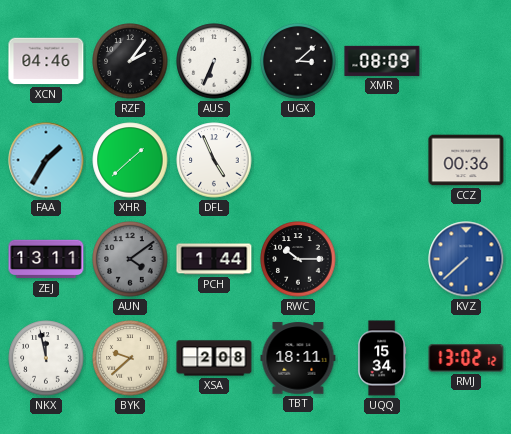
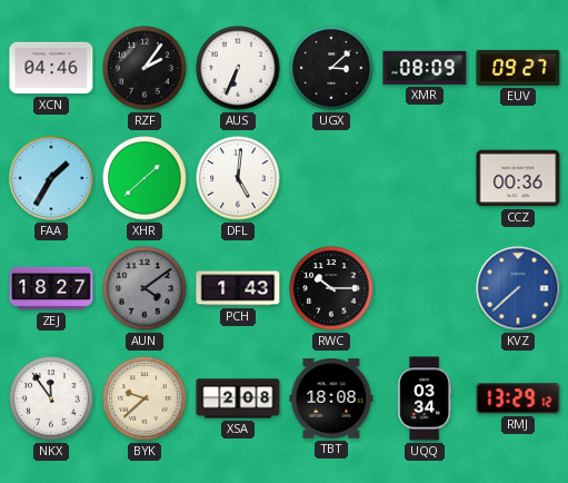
EUV: none -> 09:27
DFL: 4:56 -> 5:01
ZEJ: 13:11 -> 18:27
PCH: 1:44 -> 1:43
NKX: 11:58 -> 11:54
TBT: 18:11 -> 18:08
UQQ: 15:34 -> 03:34
RMJ: 13:02 -> 13:29
